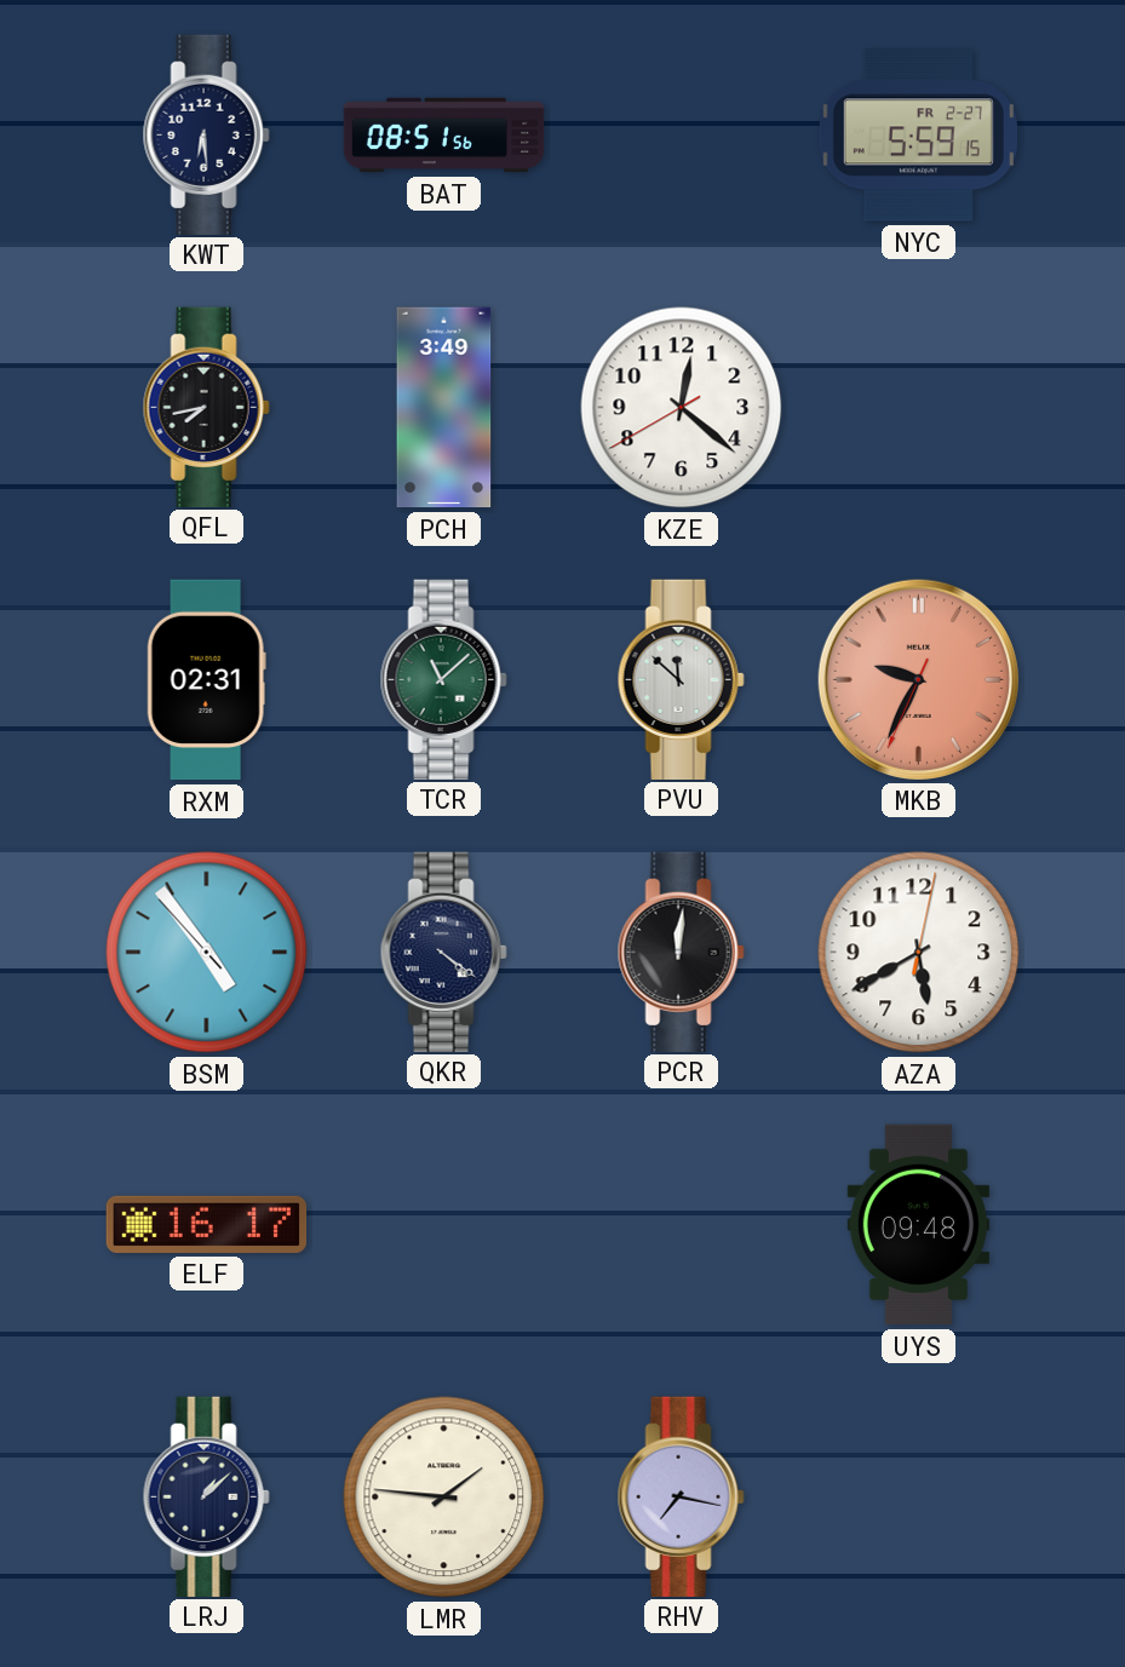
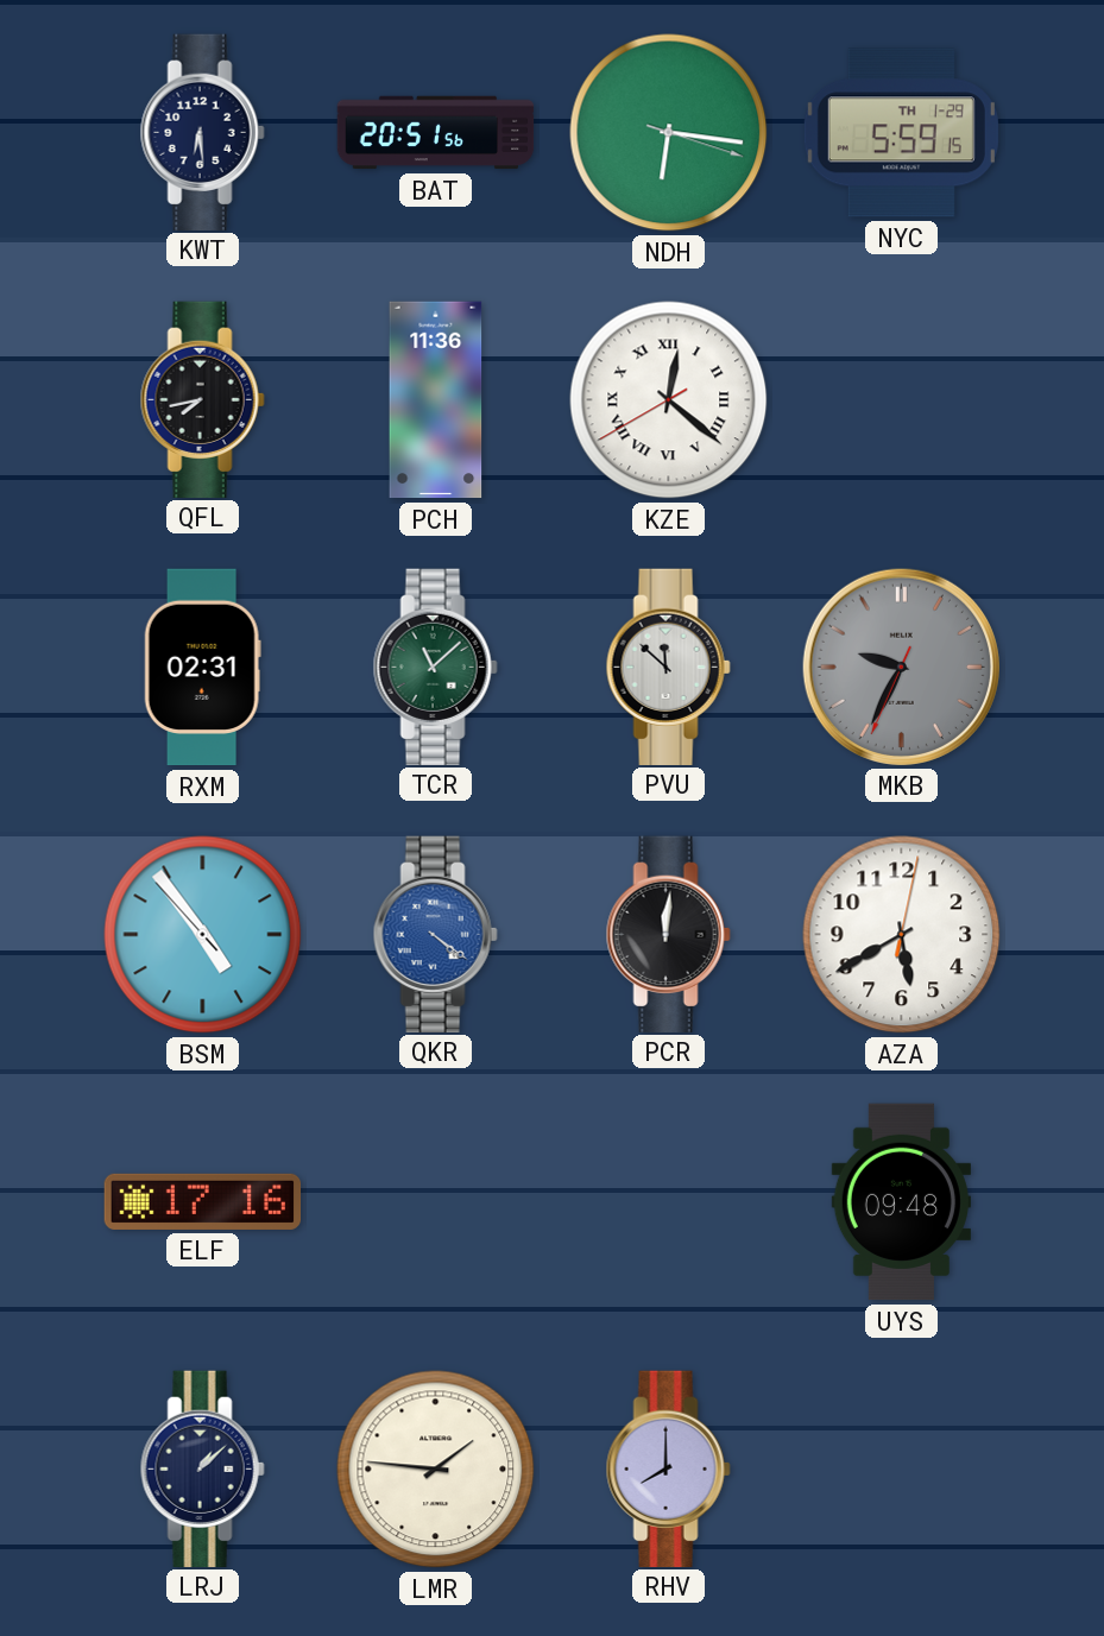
BAT: 08:51 -> 20:51
NDH: none -> 6:16
NYC date: FR 2-27 -> TH 1-29
PCH: 3:49 -> 11:36
KZE numerals: Arabic -> Roman
MKB dial: salmon -> grey
QKR dial: navy -> blue
ELF: 16:17 -> 17:16
RHV: 7:17 -> 8:00
